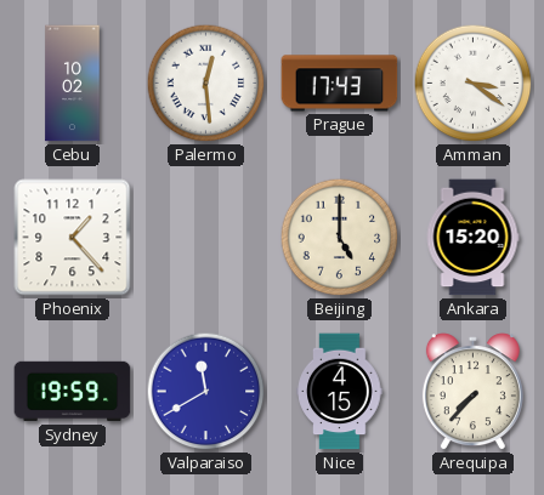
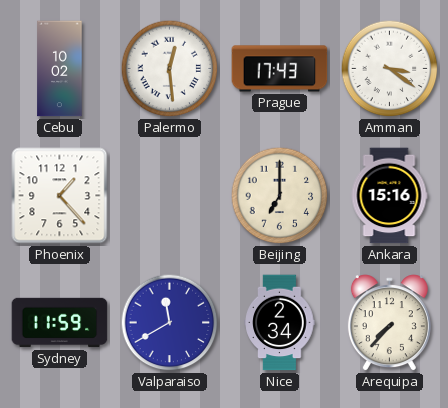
Beijing: 5:00 -> 7:00
Ankara: 15:20 -> 15:16
Sydney: 19:59 -> 11:59
Nice: 4:15 -> 2:34
